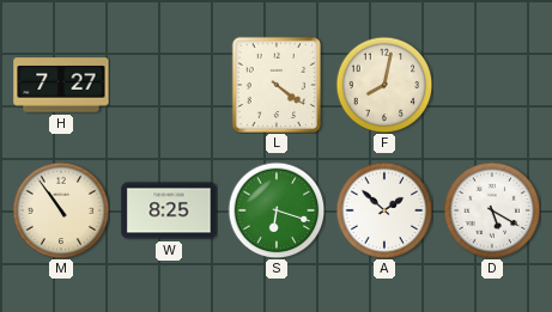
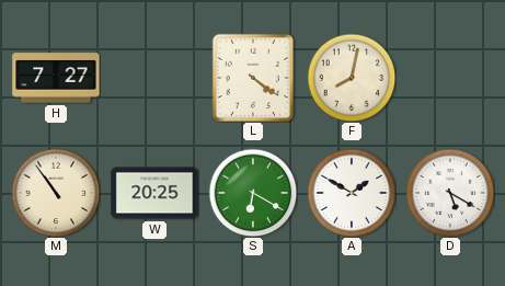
W: 8:25 -> 20:25
S: 6:18 -> 6:20
A: 1:52 -> 1:50
